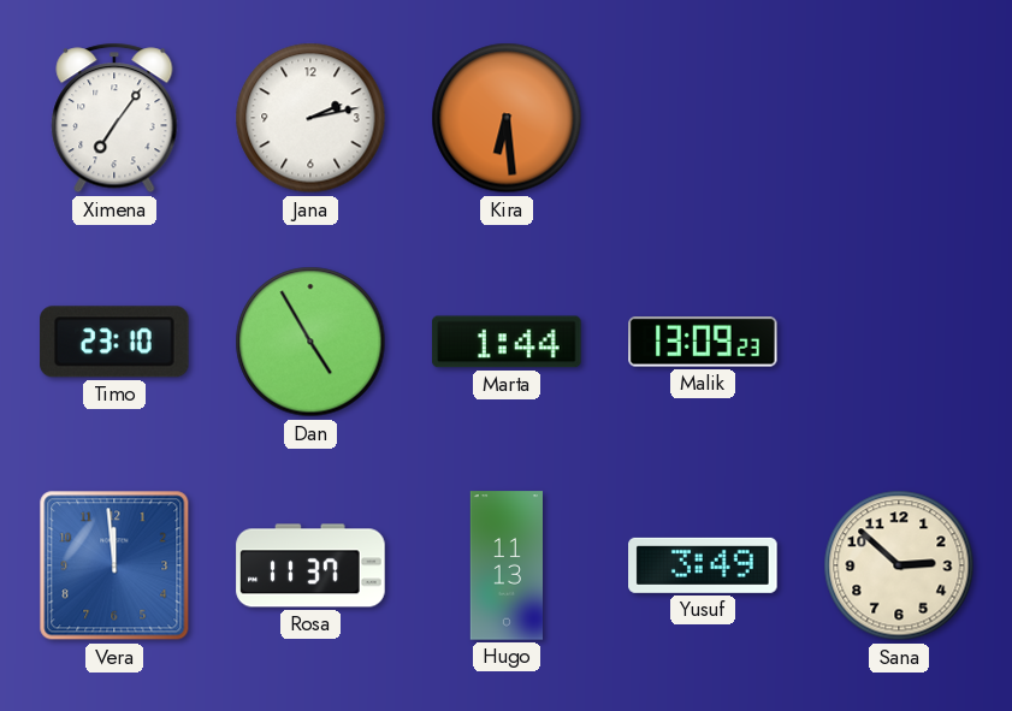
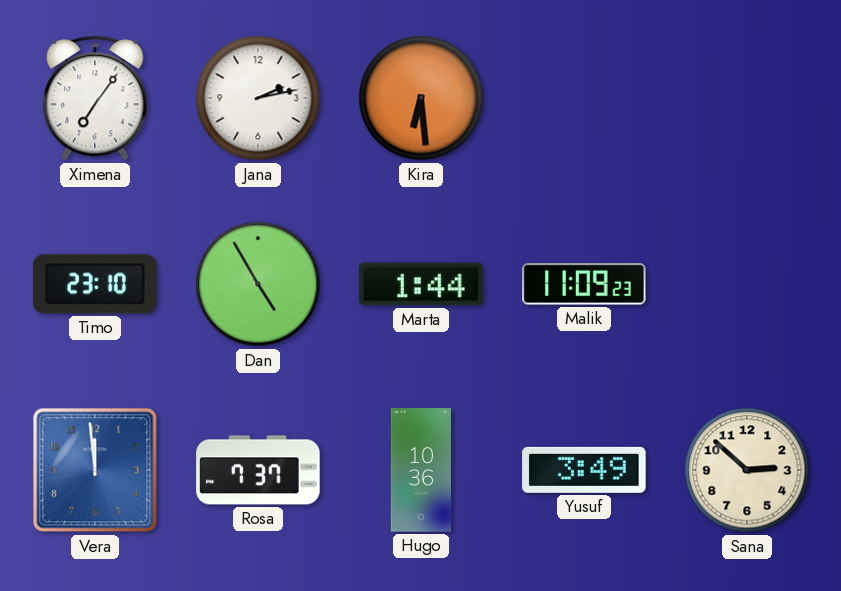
Malik: 13:09 -> 11:09
Rosa: 11:37 -> 7:37
Hugo: 11:13 -> 10:36
